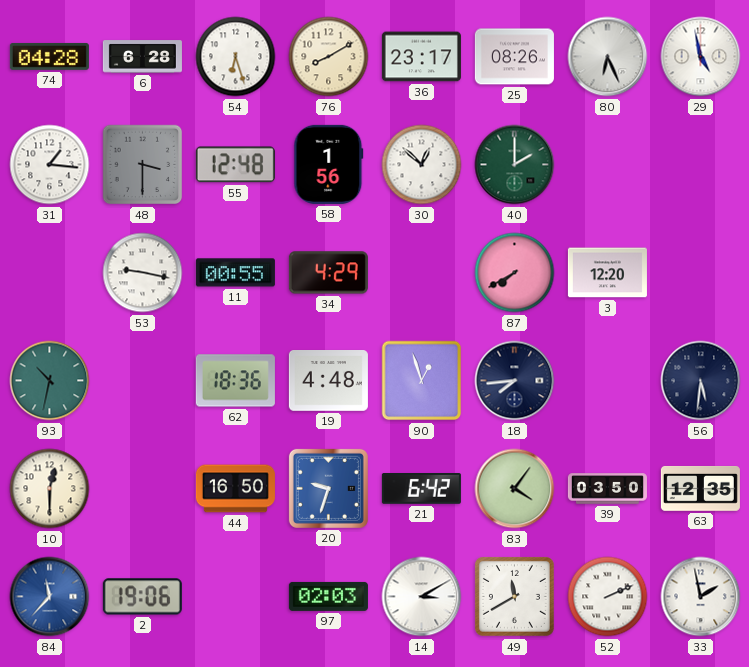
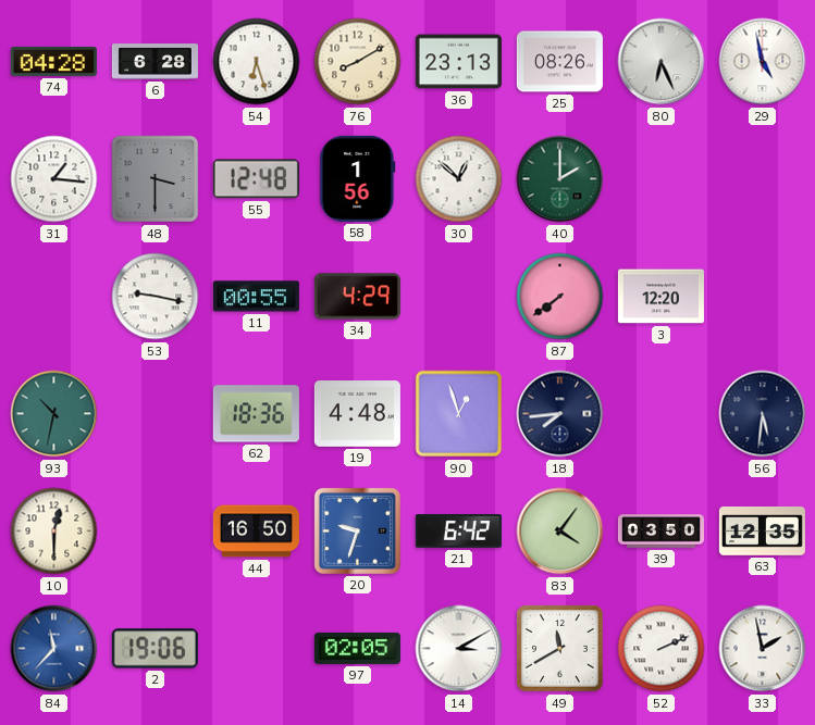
36: 23:17 -> 23:13
87: 7:40 -> 7:39
97: 02:03 -> 02:05
